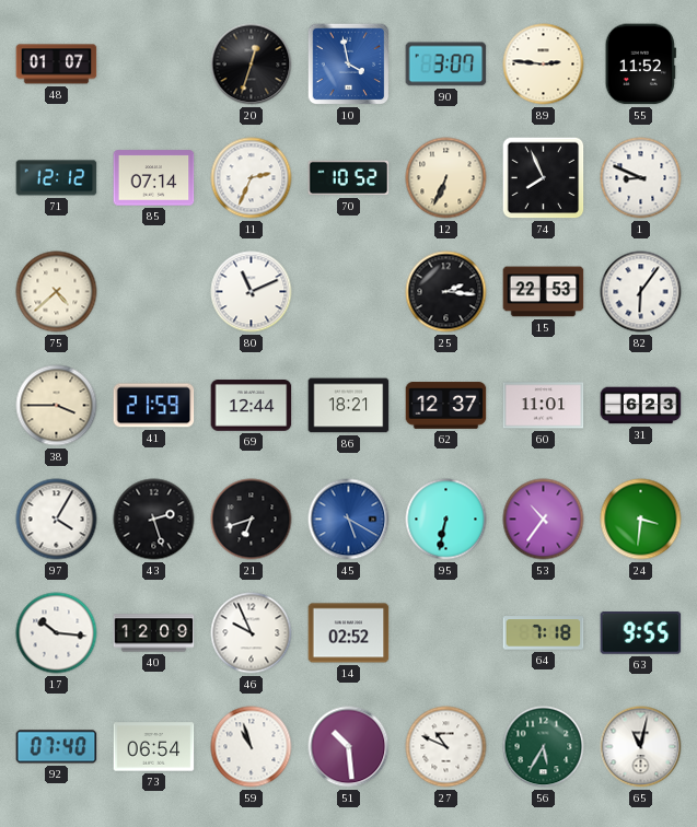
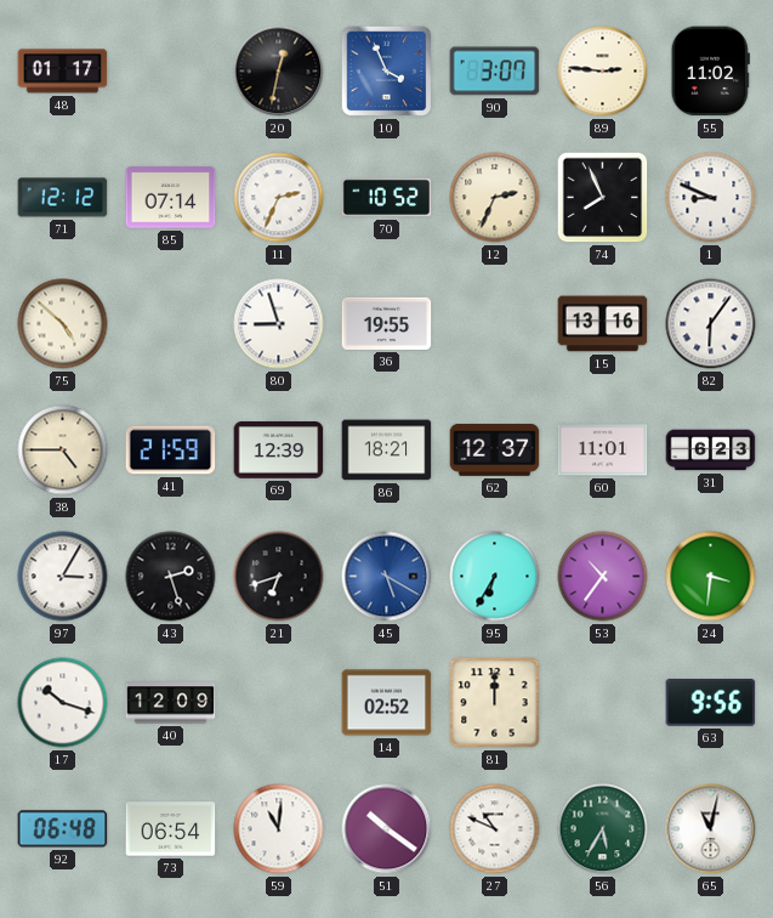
48: 01:07 -> 01:17
20: 12:33 -> 12:32
10: 3:58 -> 3:56
55: 11:52 -> 11:02
12: 6:34 -> 2:34
75: 4:38 -> 4:52
80: 11:11 -> 8:57
36: none -> 19:55
25: 2:16 -> none
15: 22:53 -> 13:16
38: 3:45 -> 4:45
69: 12:44 -> 12:39
97: 4:05 -> 3:05
95: 6:32 -> 6:35
17: 10:16 -> 10:18
46: 9:56 -> none
81: none -> 12:00
64: 7:18 -> none
63: 9:55 -> 9:56
92: 07:40 -> 06:48
59: 10:57 -> 11:01
51: 10:29 -> 10:21
